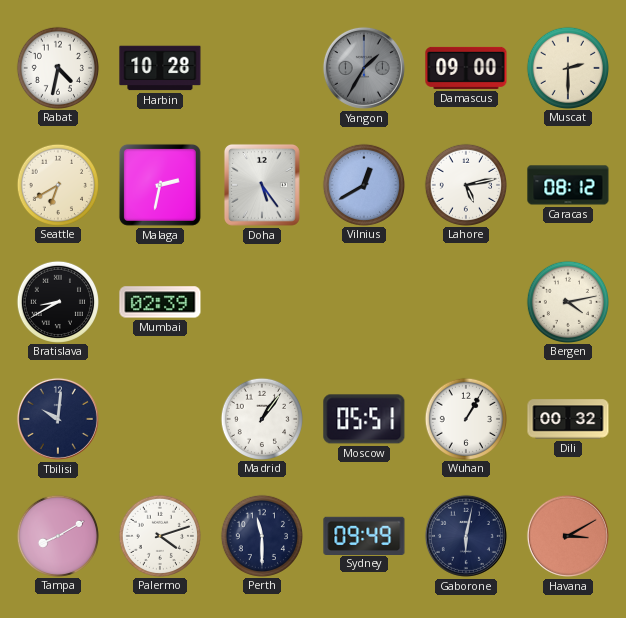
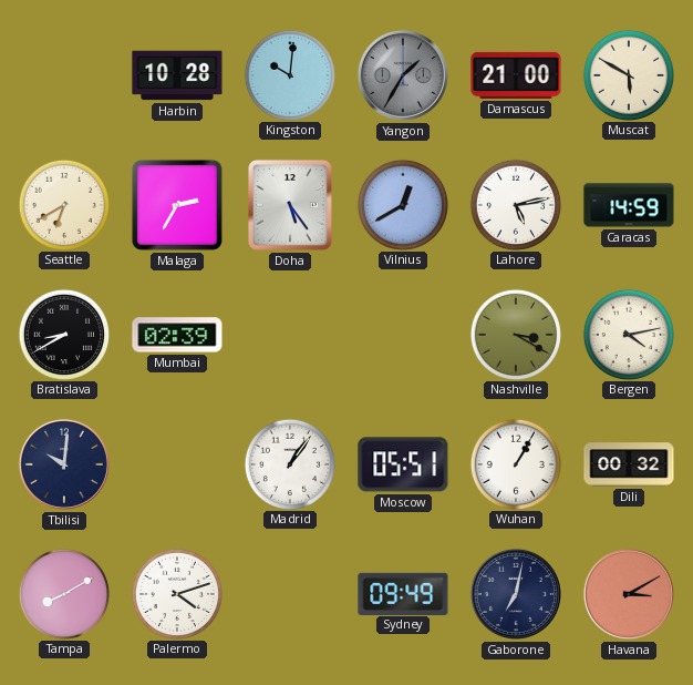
Rabat: 4:32 -> none
Kingston: none -> 10:01
Damascus: 09:00 -> 21:00
Muscat: 2:30 -> 5:50
Malaga: 2:32 -> 2:35
Caracas: 08:12 -> 14:59
Nashville: none -> 3:20
Perth: 11:30 -> none
Gaborone: 6:02 -> 7:02
